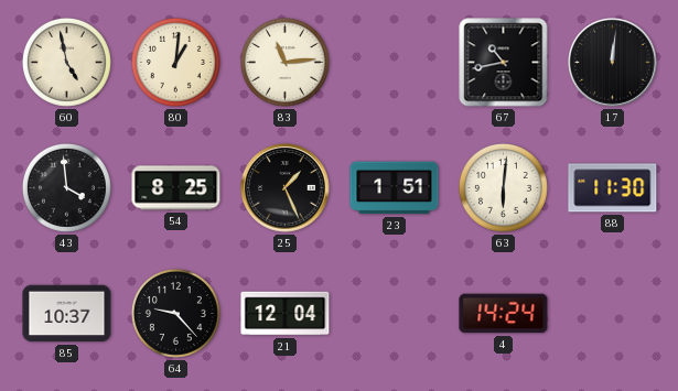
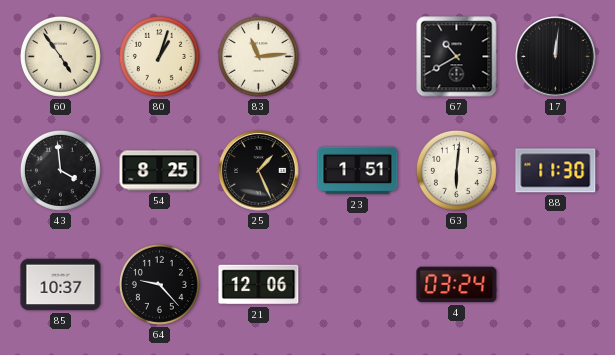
60: 4:58 -> 4:54
80: 1:01 -> 1:03
67: 10:43 -> 10:40
21: 12:04 -> 12:06
4: 14:24 -> 03:24
